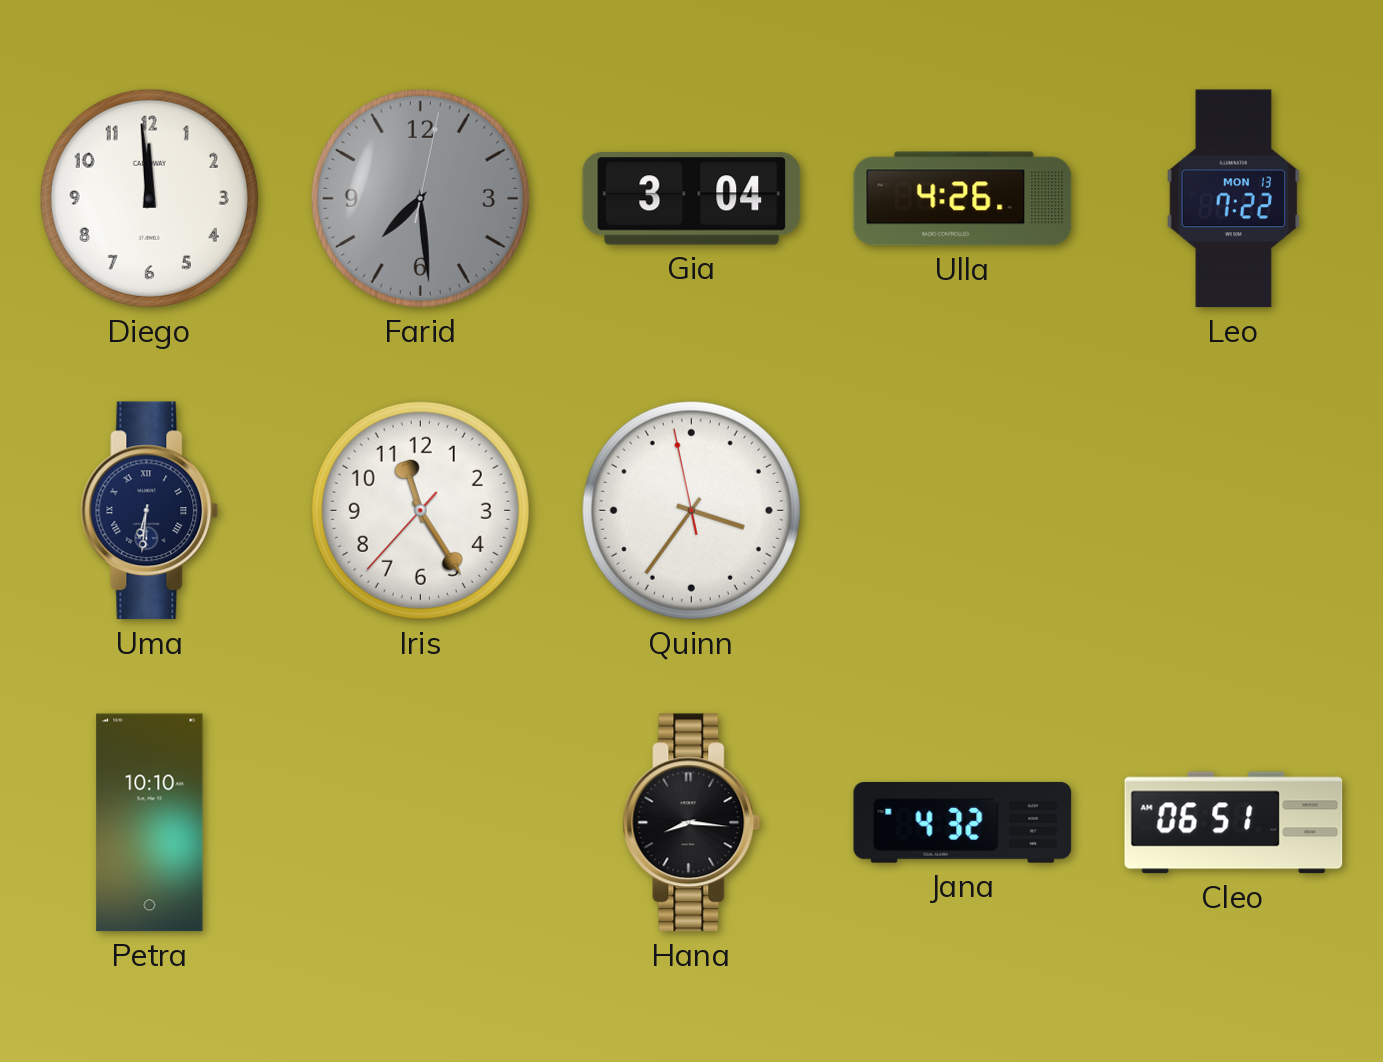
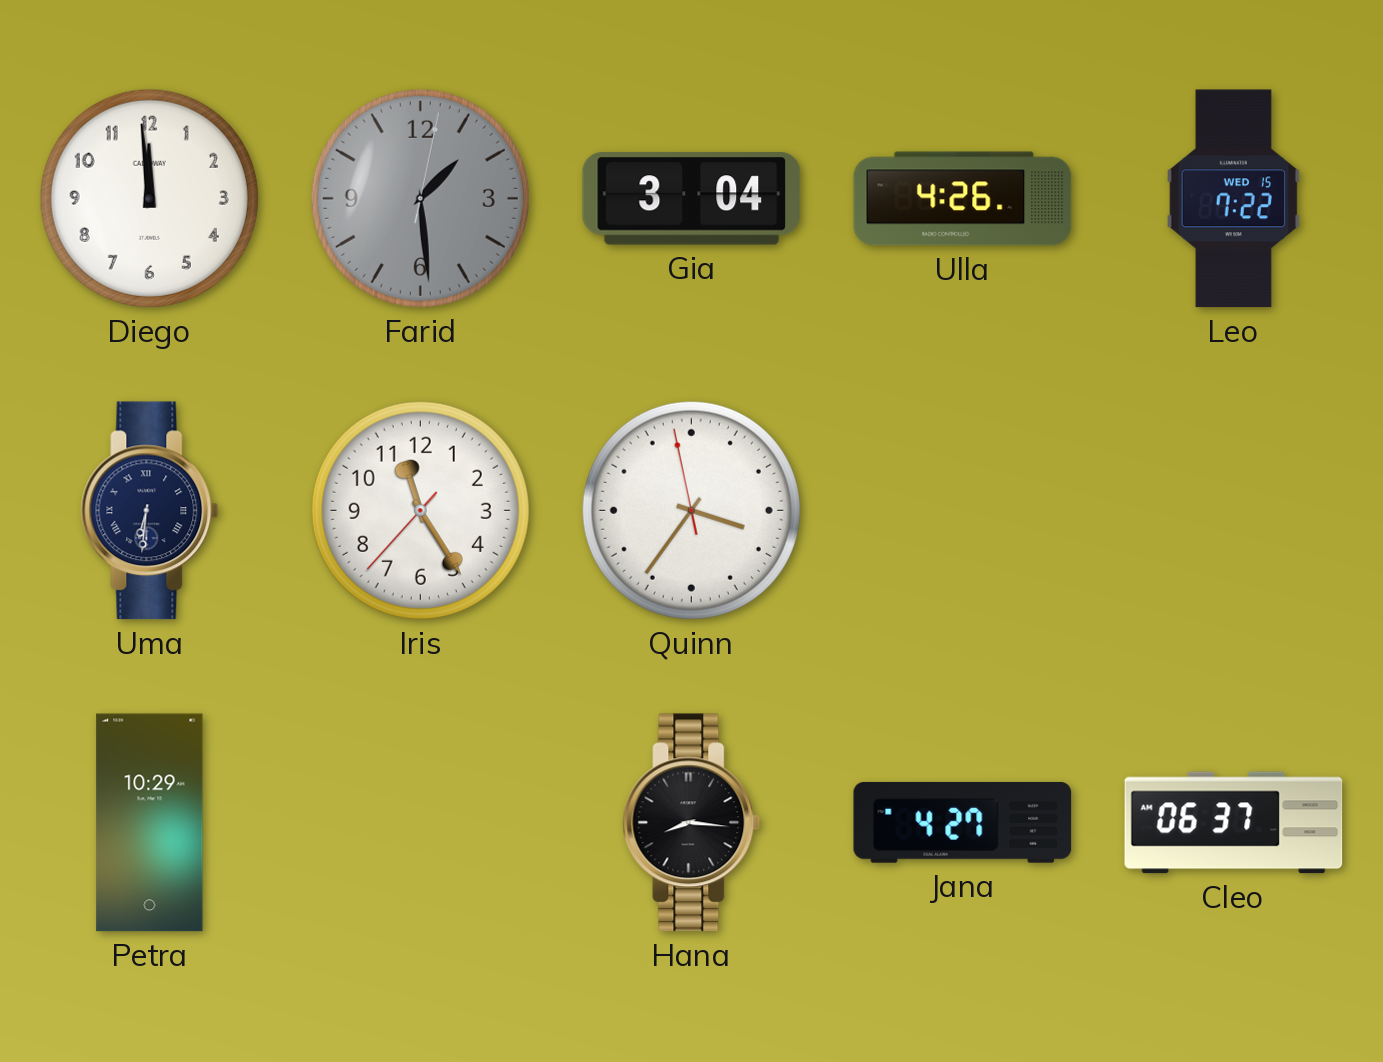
Farid: 7:29 -> 1:29
Leo date: MON 13 -> WED 15
Petra: 10:10 -> 10:29
Jana: 4:32 -> 4:27
Cleo: 06:51 -> 06:37
